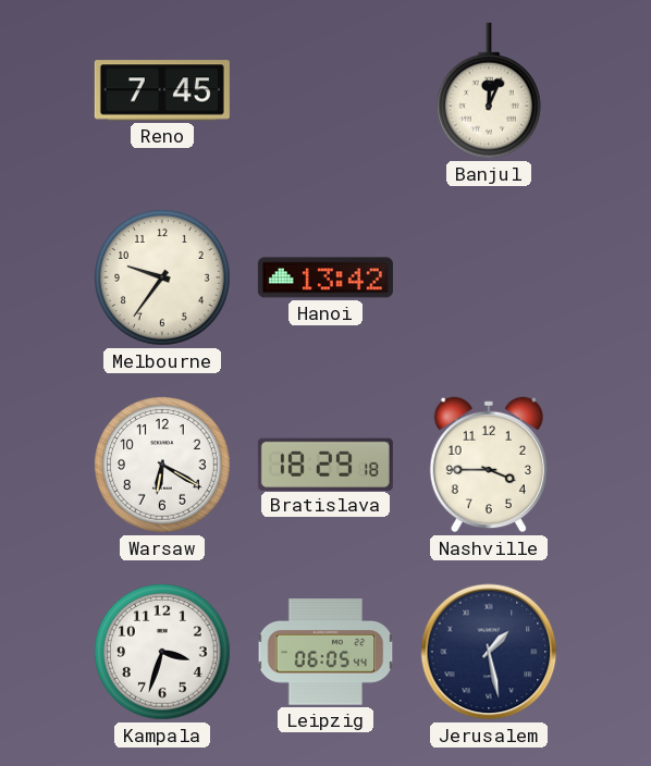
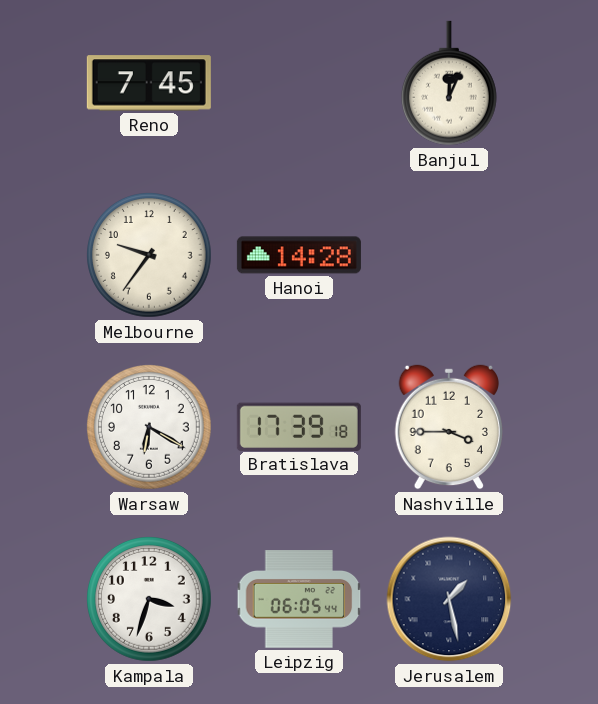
Hanoi: 13:42 -> 14:28
Bratislava: 18:29 -> 17:39
